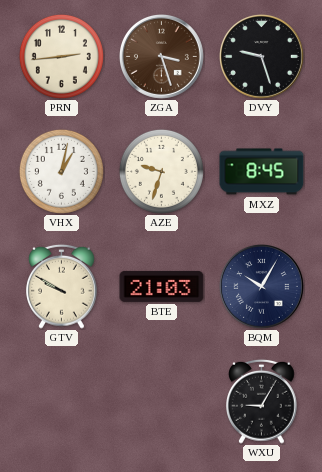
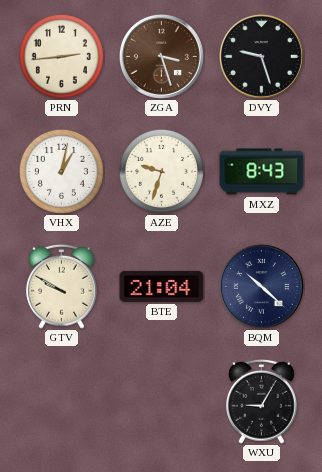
MXZ: 8:45 -> 8:43
BTE: 21:03 -> 21:04
BQM: 10:05 -> 10:22
